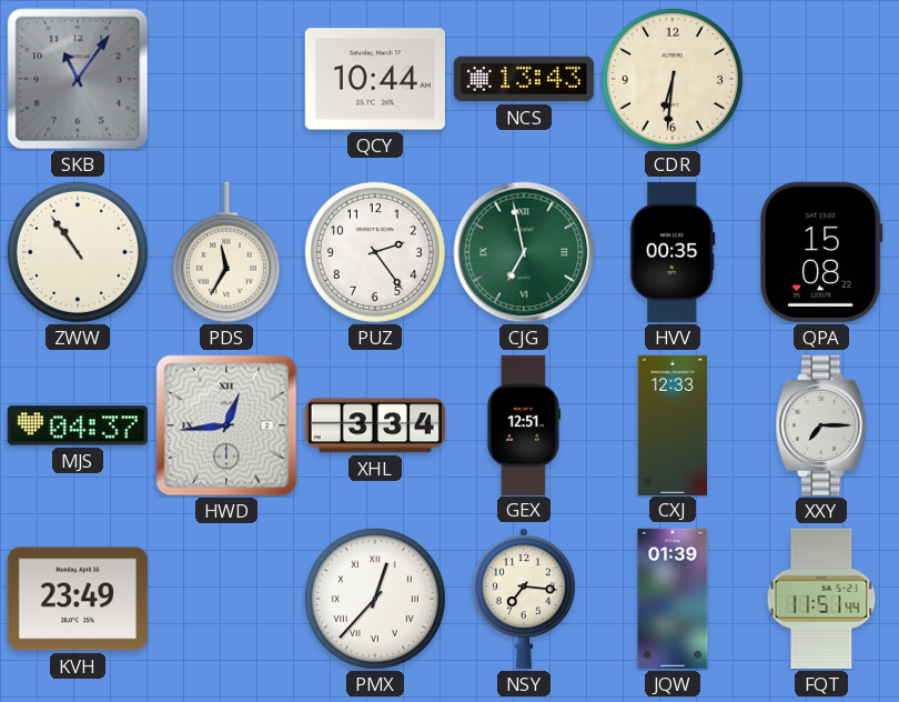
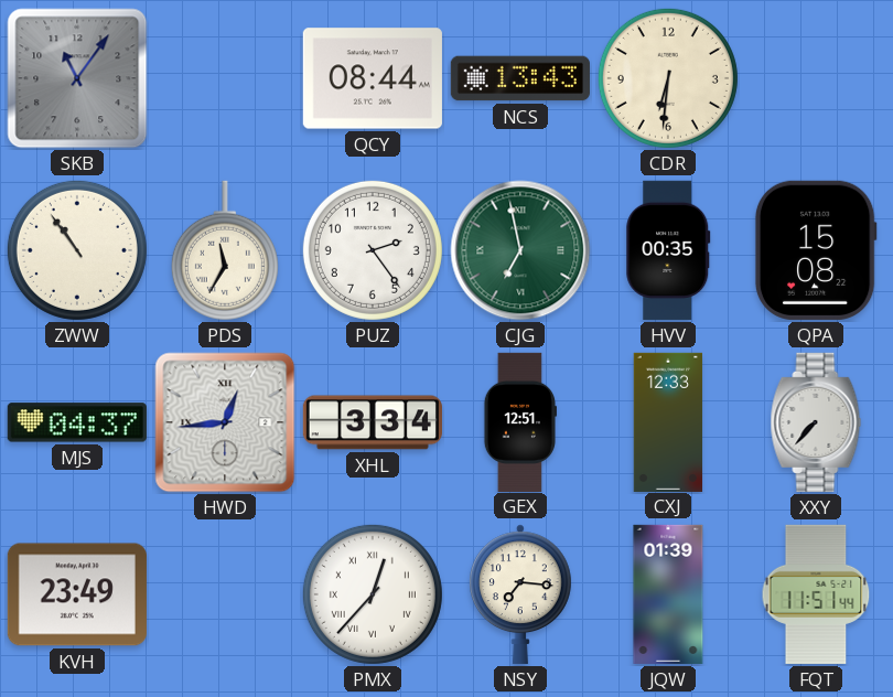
QCY: 10:44 -> 08:44
XXY: 7:15 -> 7:37
